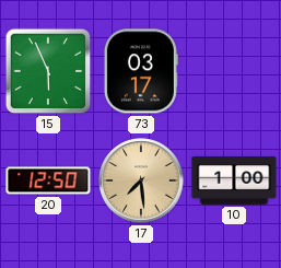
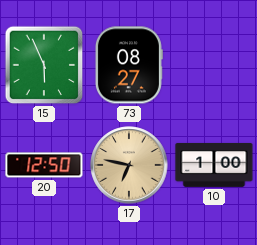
73: 03:17 -> 08:27
17: 7:29 -> 6:47
